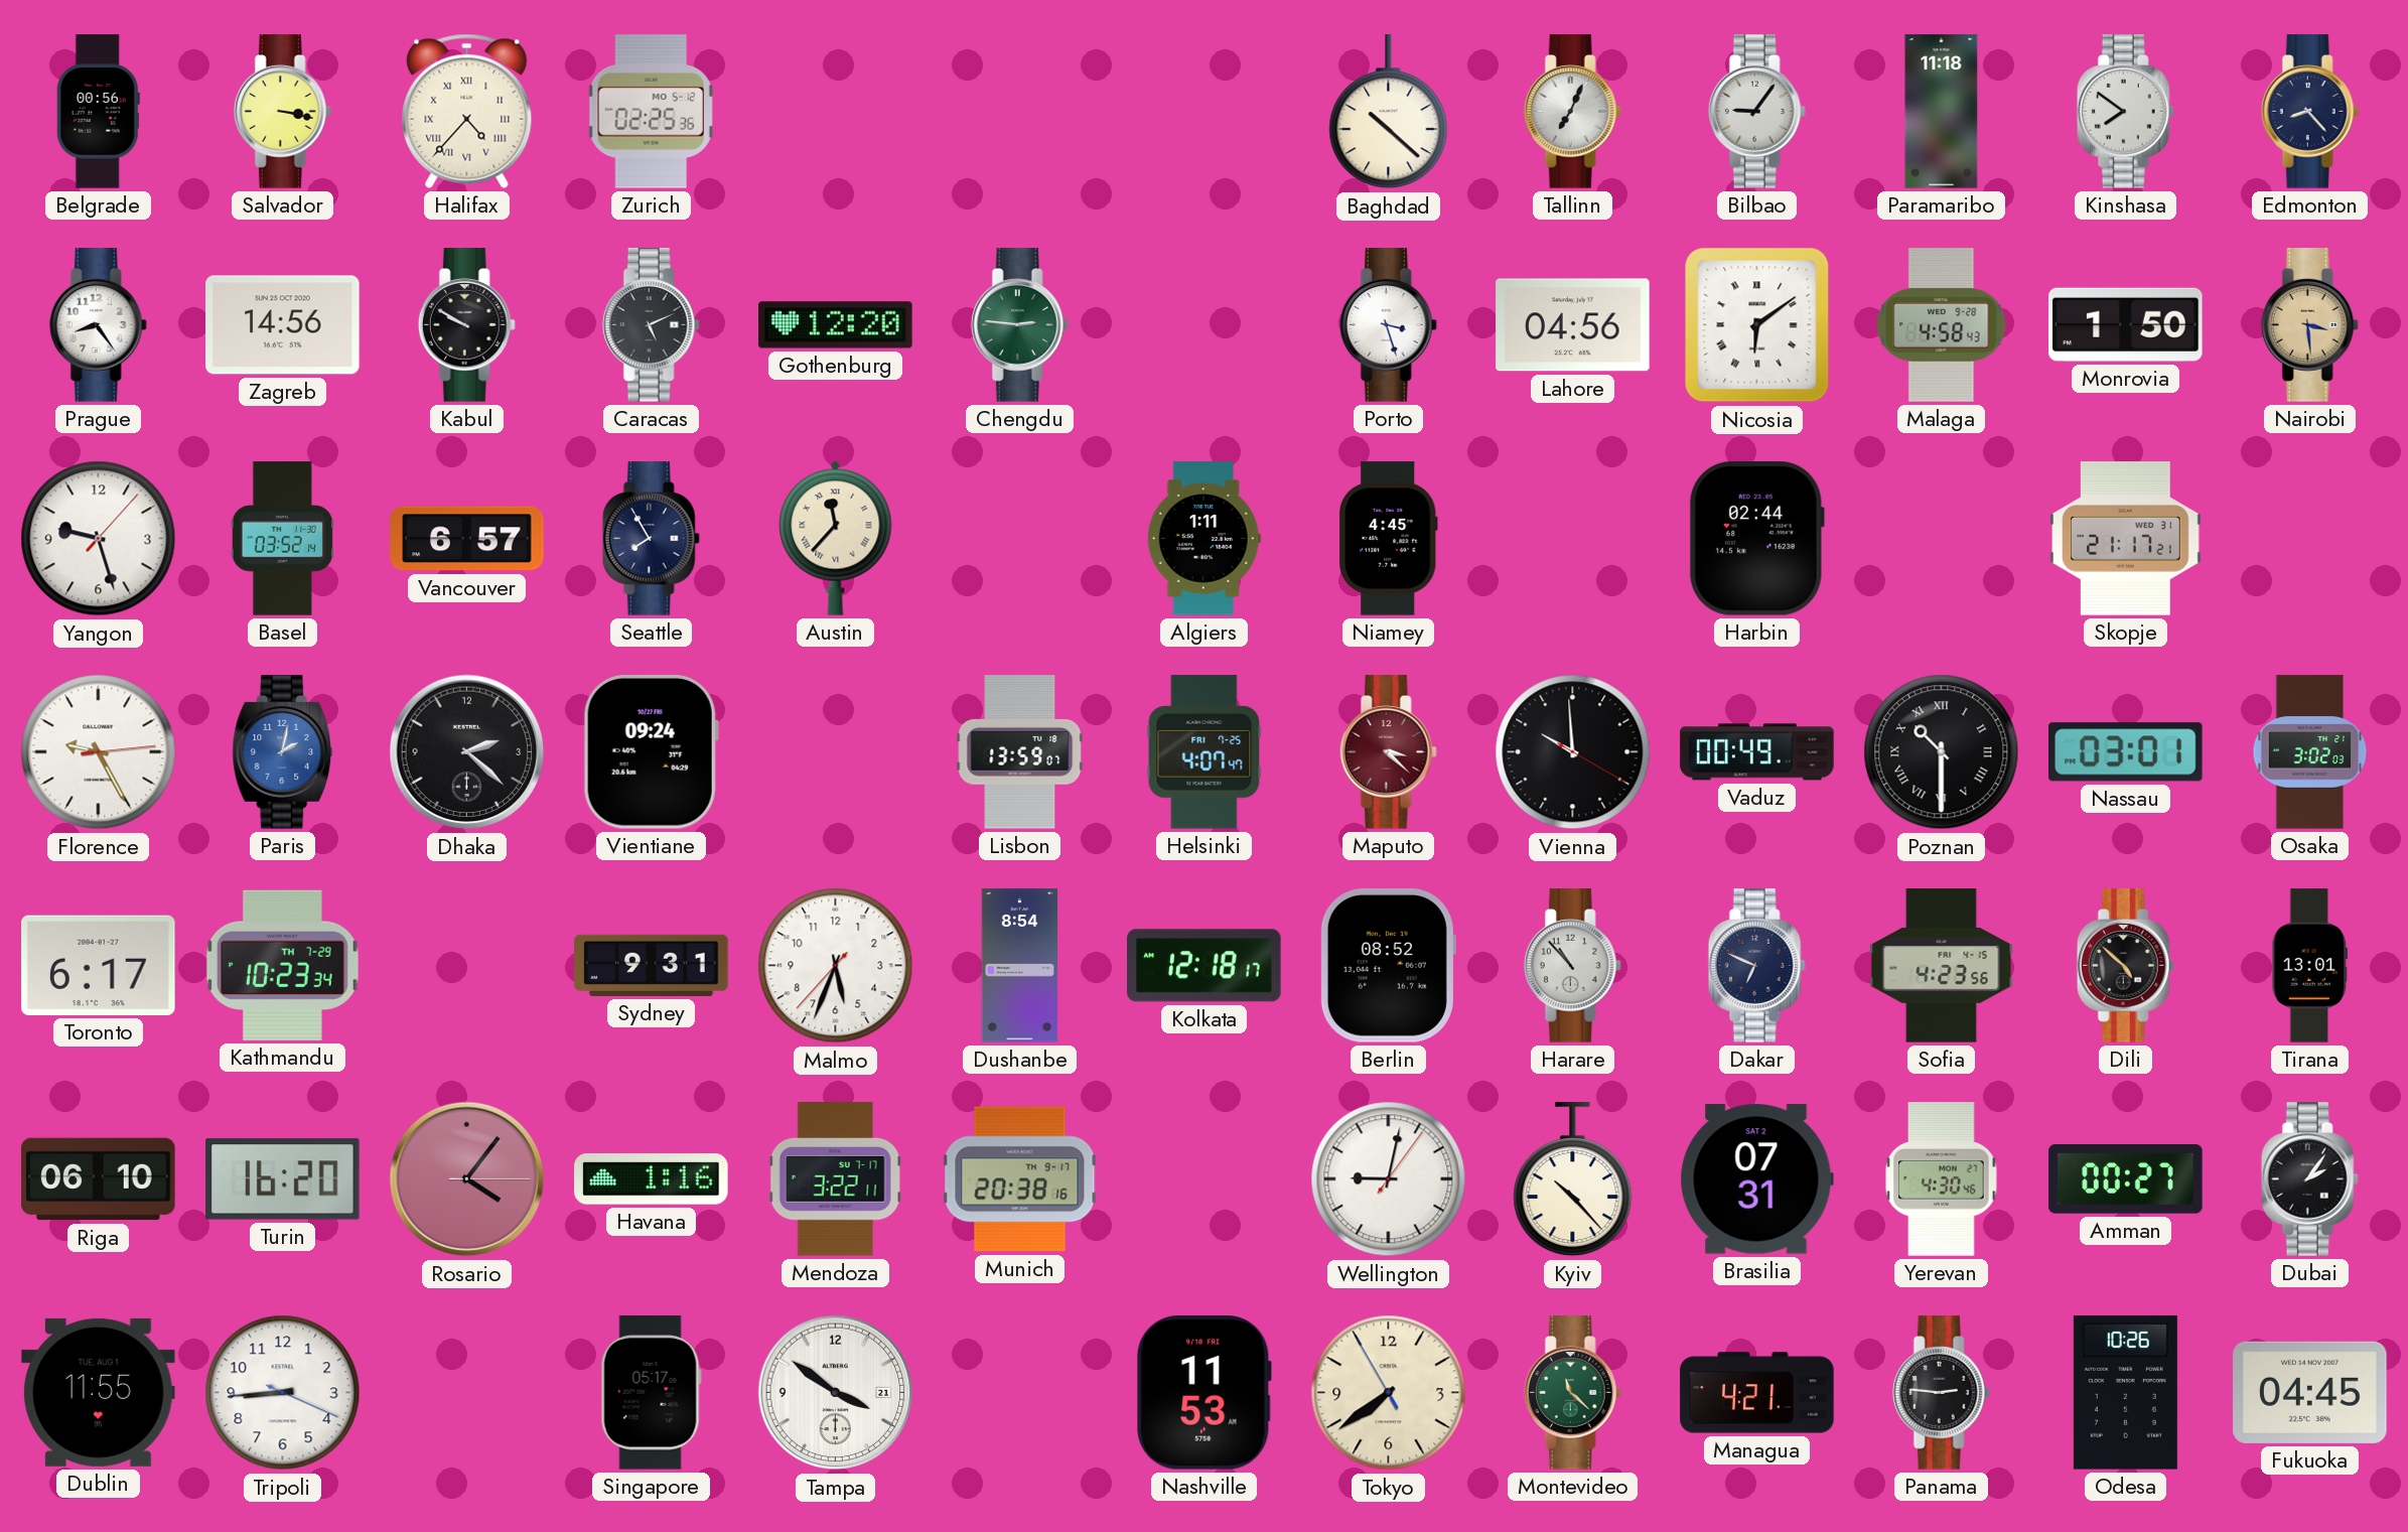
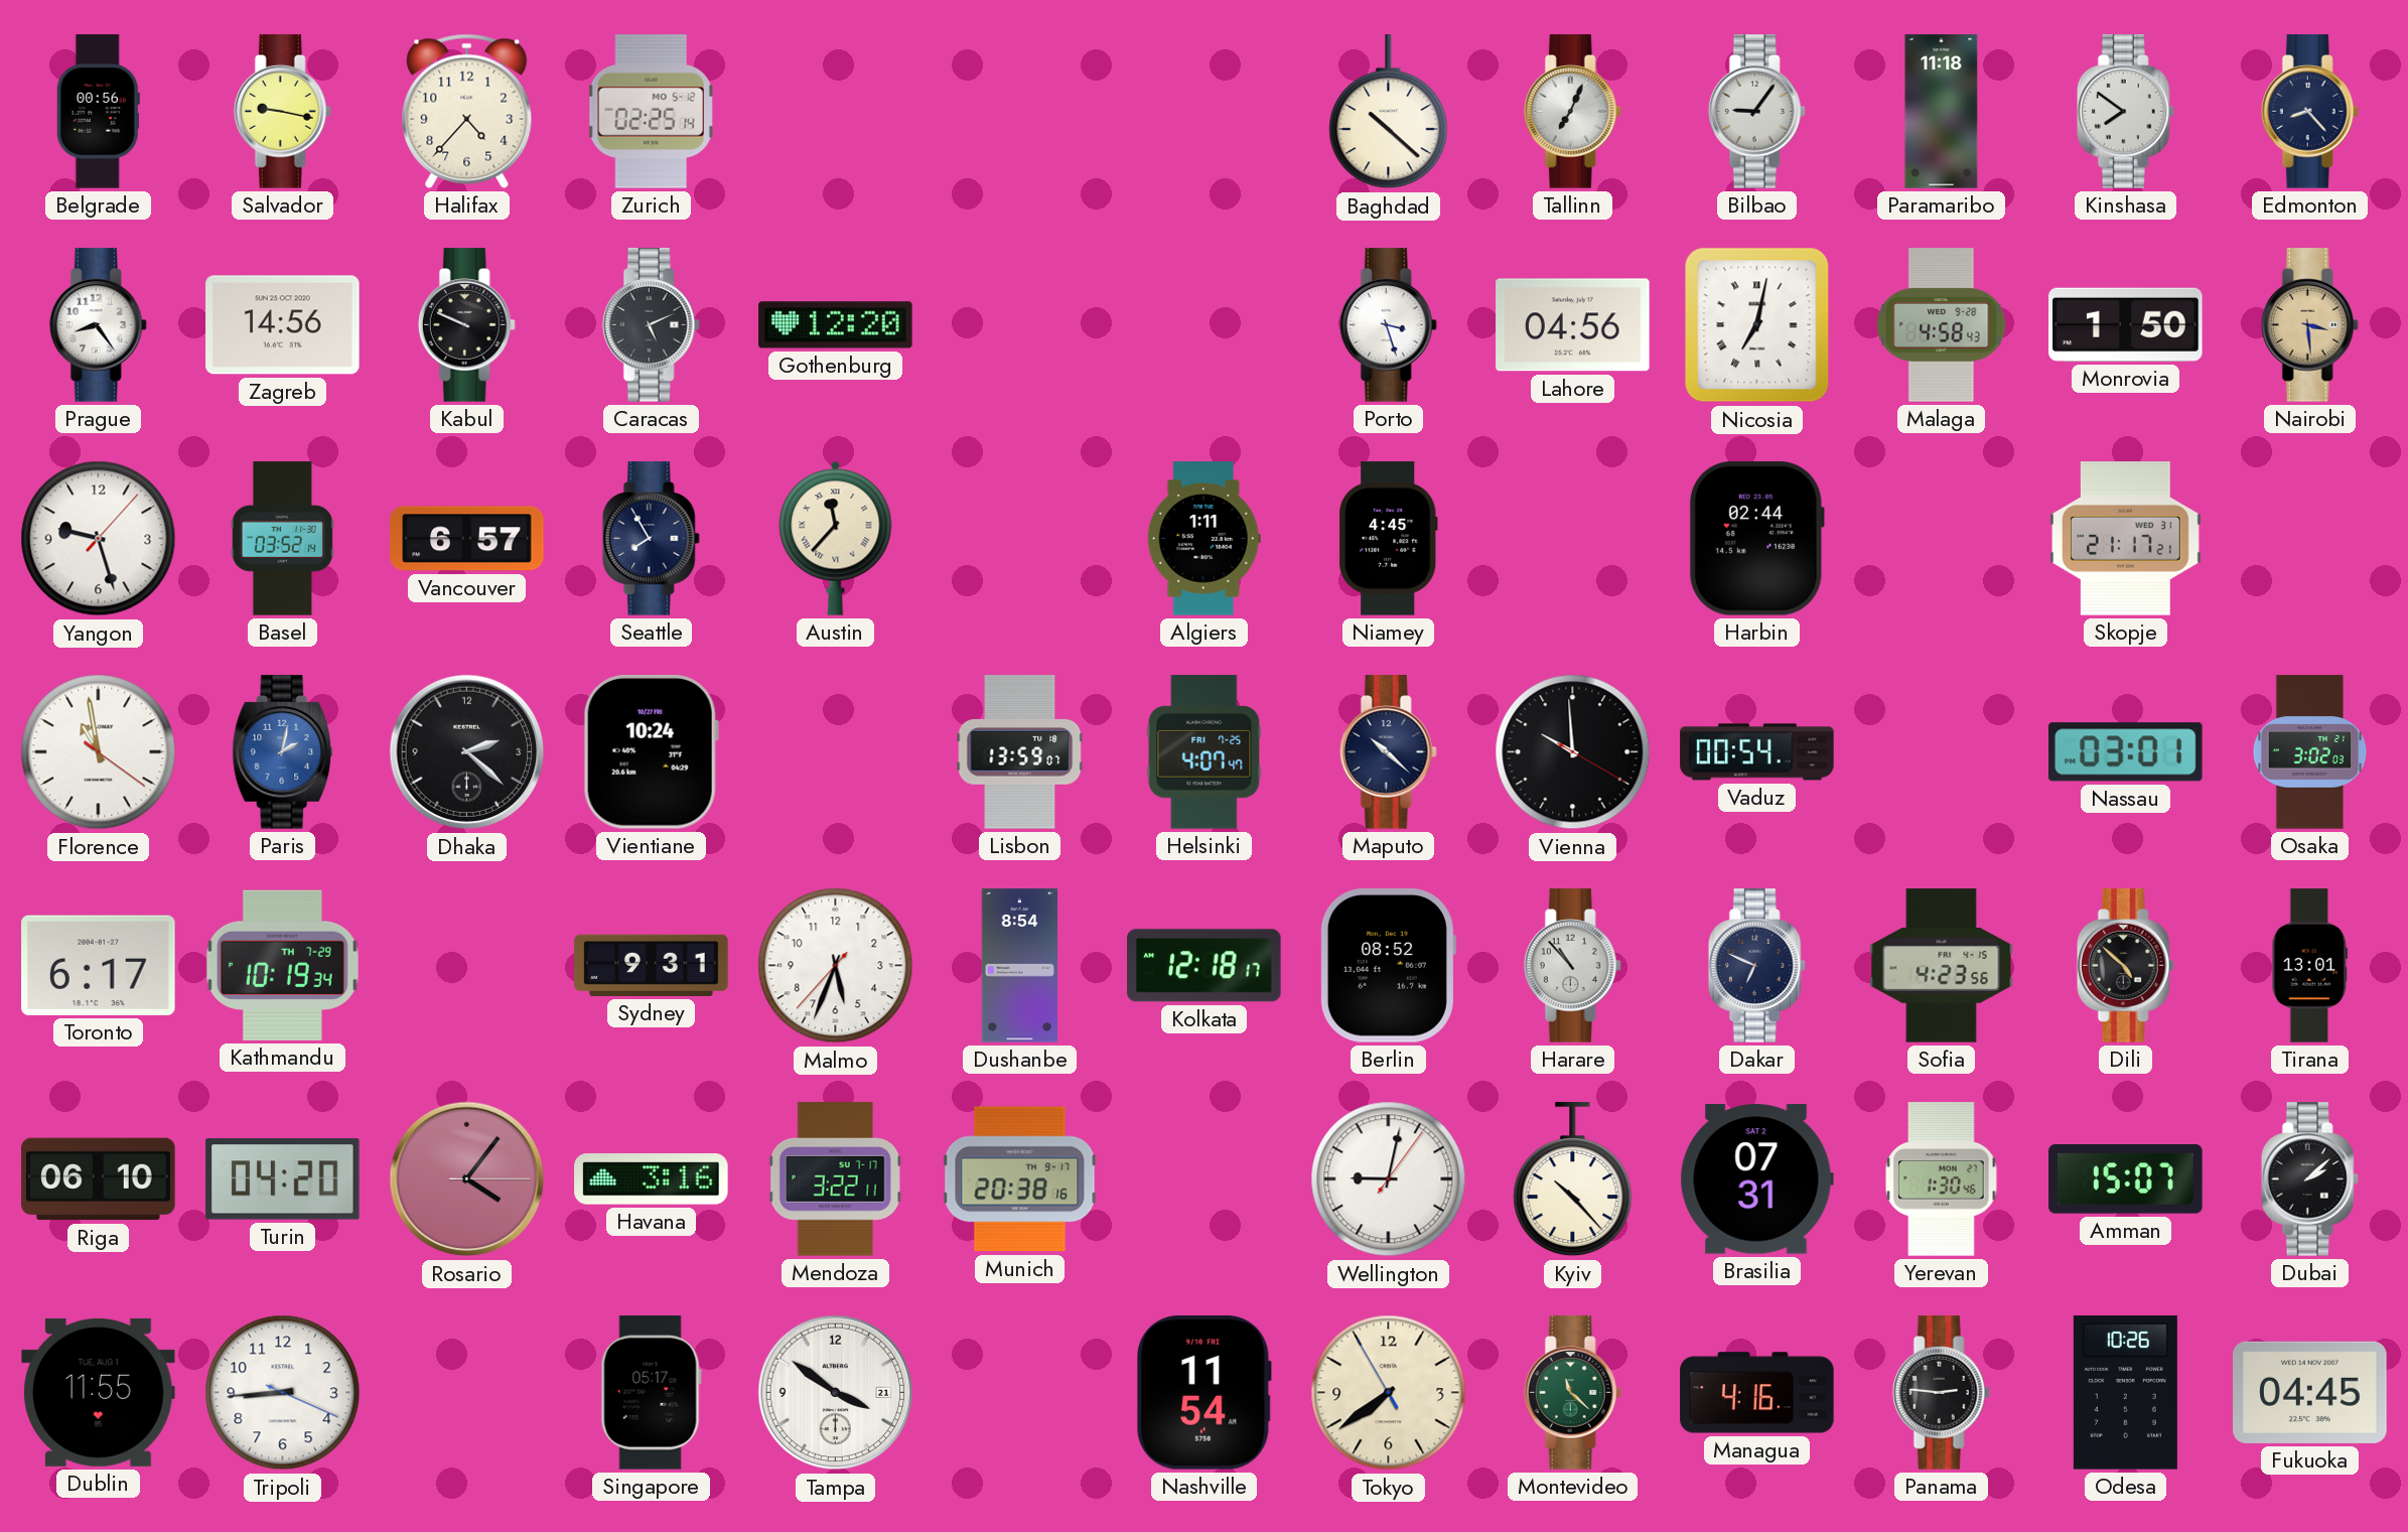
Salvador: 3:17 -> 9:17
Halifax numerals: Roman -> Arabic
Zurich: 02:25:36 -> 02:25:14
Kabul: 9:50 -> 9:49
Chengdu: 2:46 -> none
Nicosia: 6:09 -> 7:02
Florence: 9:25 -> 10:58
Vientiane: 09:24 -> 10:24
Maputo: 3:22 -> 10:22
Maputo dial: burgundy -> navy
Vaduz: 00:49 -> 00:54
Poznan: 10:30 -> none
Kathmandu: 10:23 -> 10:19
Turin: 16:20 -> 04:20
Havana: 1:16 -> 3:16
Yerevan: 4:30 -> 1:30
Amman: 00:27 -> 15:07
Dubai: 2:06 -> 2:08
Nashville: 11:53 -> 11:54
Managua: 4:21 -> 4:16
